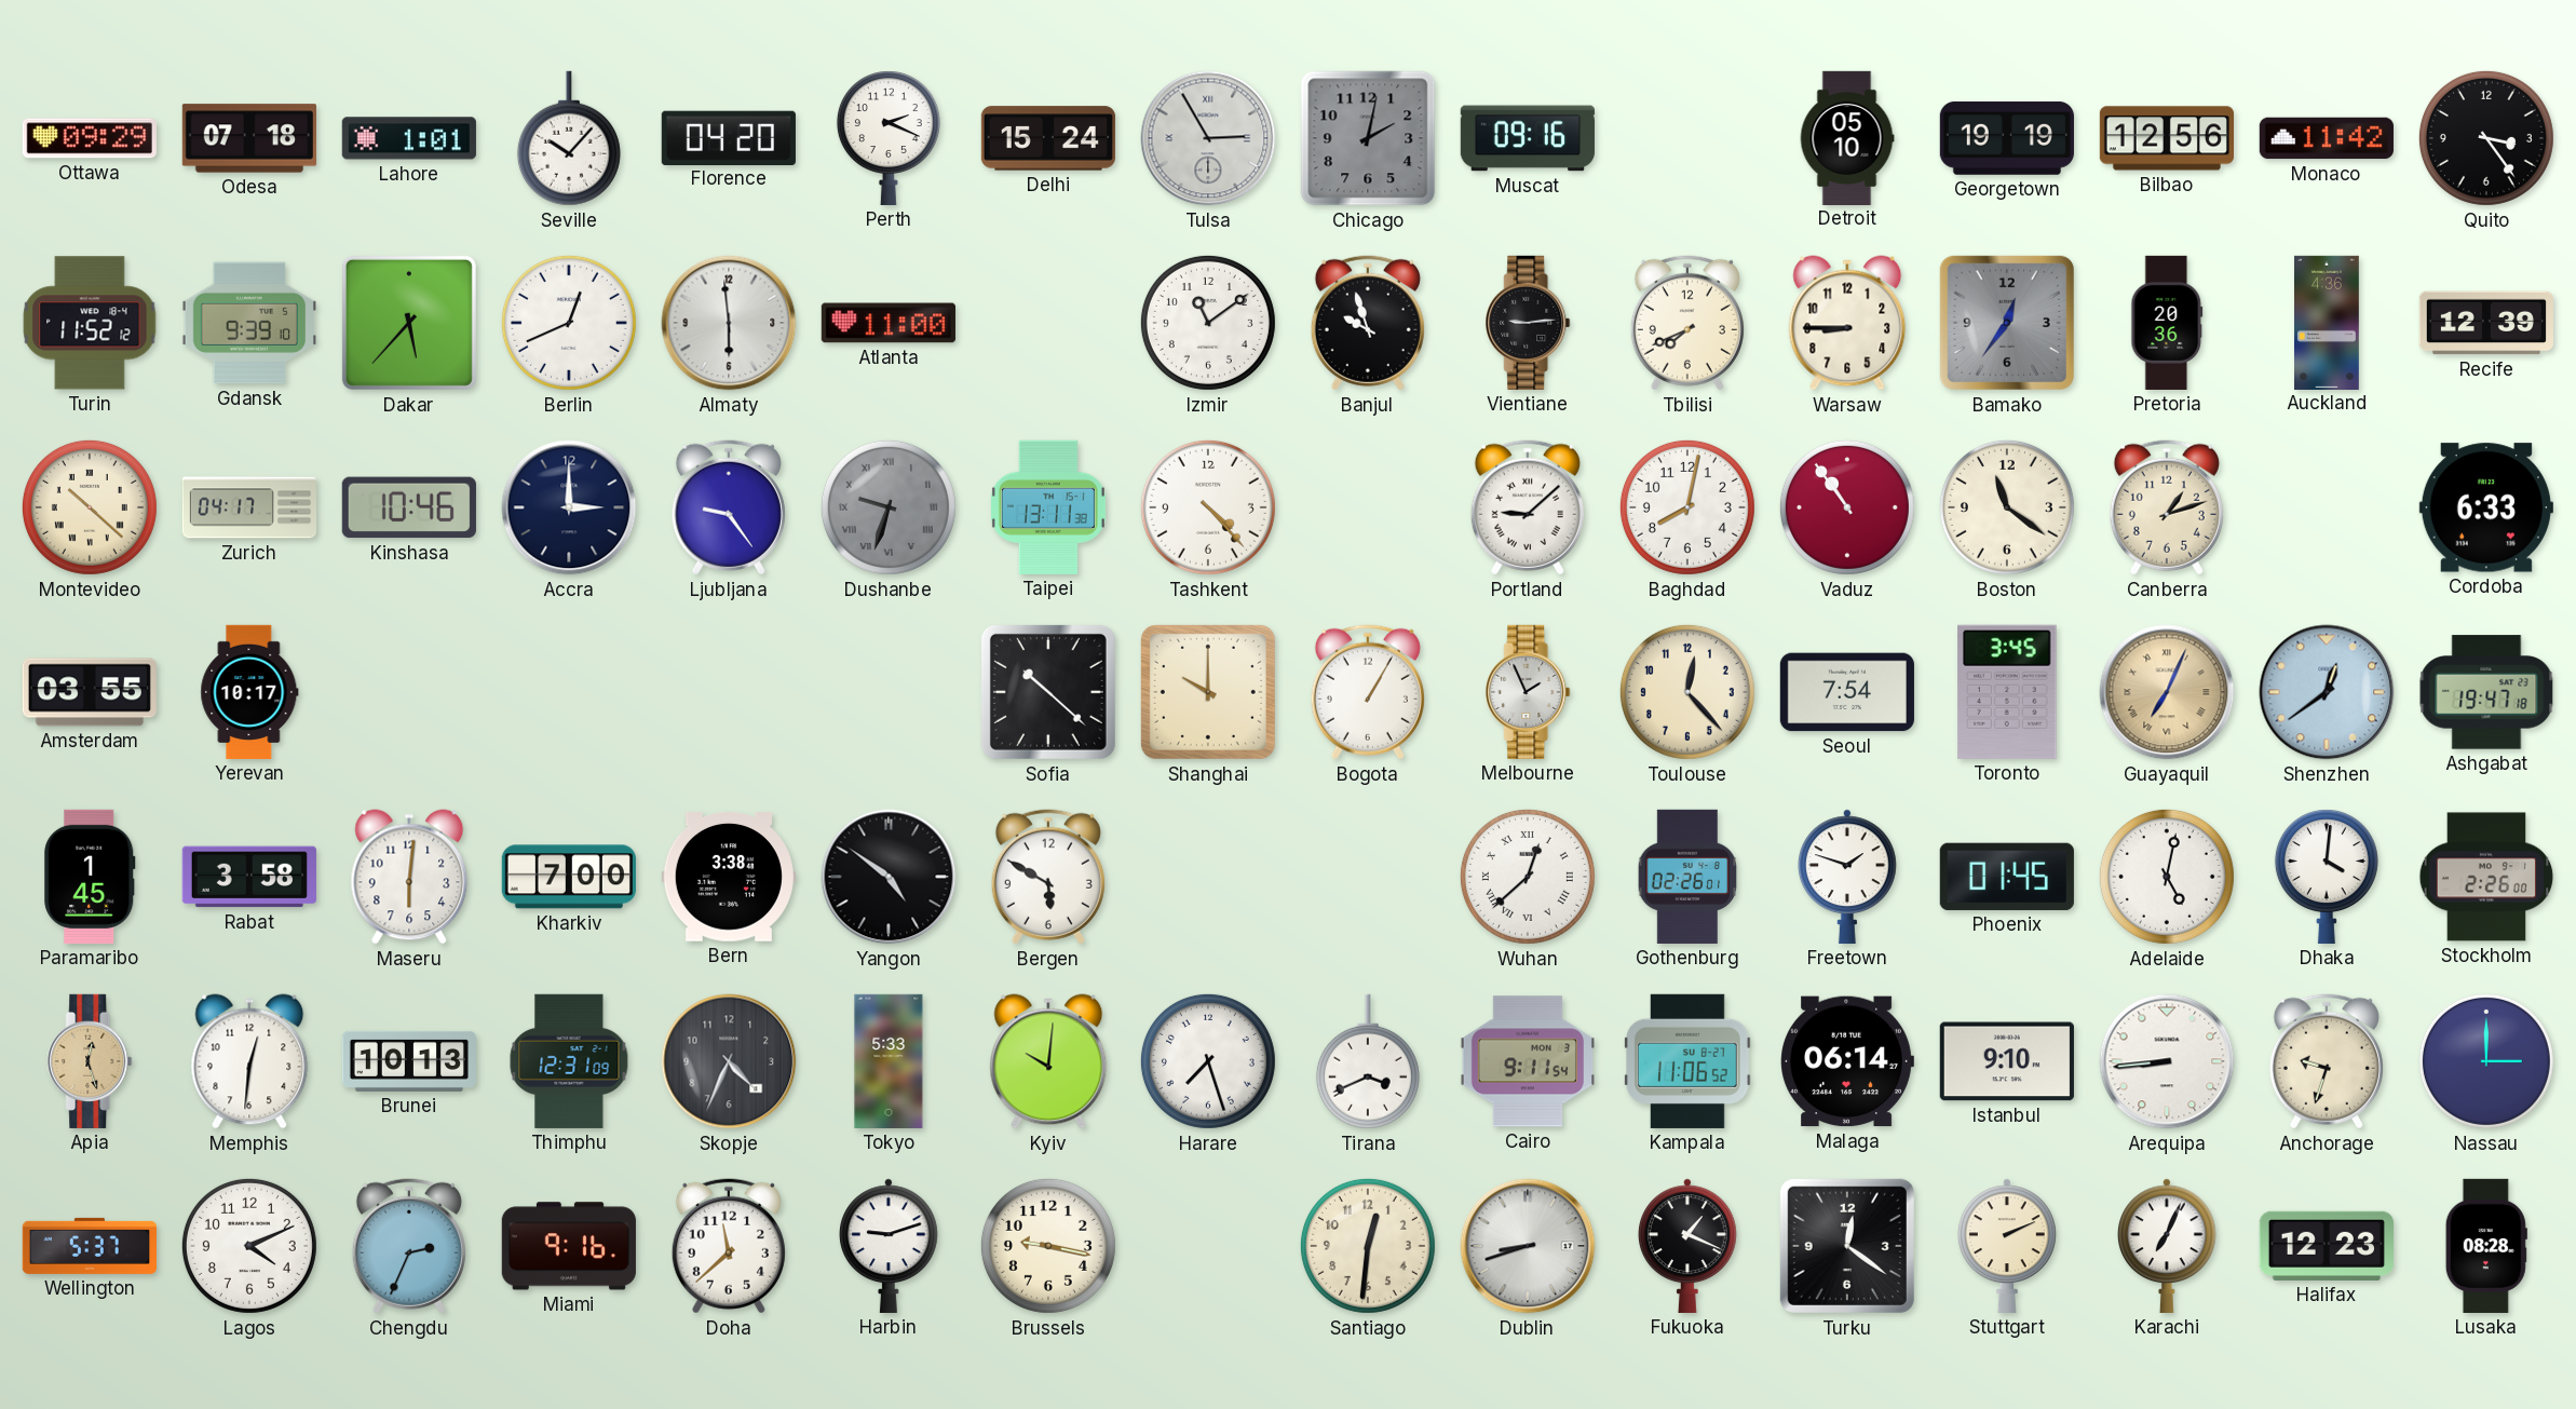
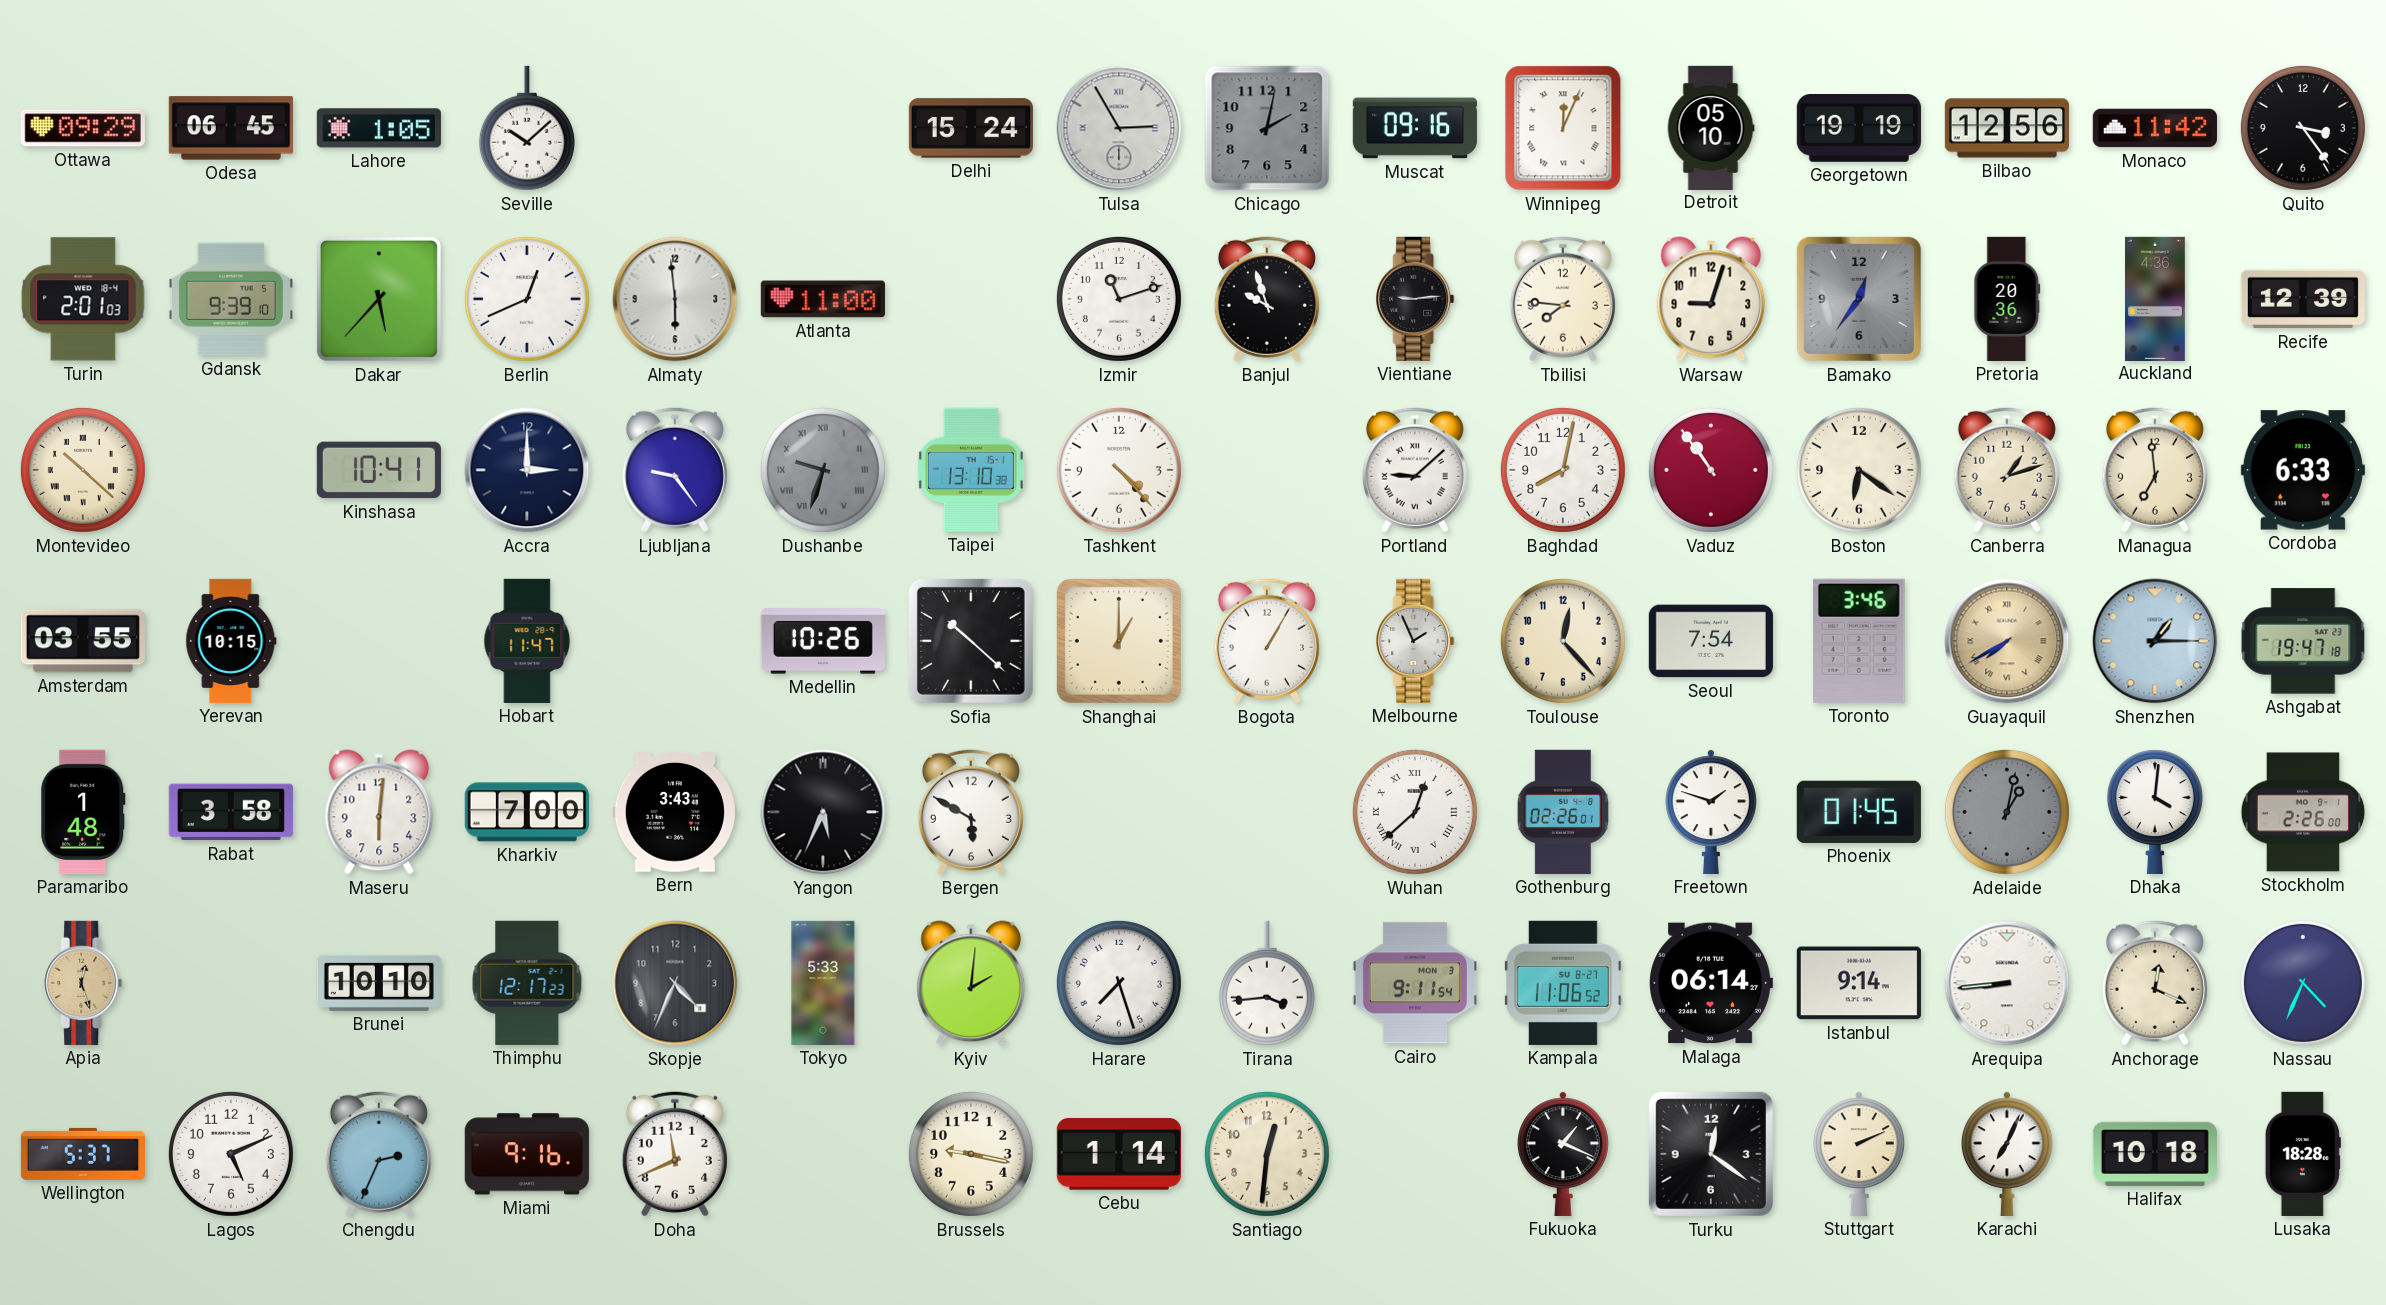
Odesa: 07:18 -> 06:45
Lahore: 1:01 -> 1:05
Seville: 10:07 -> 10:08
Florence: 04:20 -> none
Perth: 2:19 -> none
Winnipeg: none -> 12:04
Turin: 11:52 -> 2:01
Izmir: 11:09 -> 11:12
Tbilisi: 7:41 -> 7:46
Warsaw: 8:45 -> 9:03
Zurich: 04:17 -> none
Kinshasa: 10:46 -> 10:41
Taipei: 13:11 -> 13:10
Boston: 11:21 -> 6:21
Managua: none -> 6:59
Yerevan: 10:17 -> 10:15
Hobart: none -> 11:47
Medellin: none -> 10:26
Shanghai: 10:00 -> 1:00
Toronto: 3:45 -> 3:46
Guayaquil: 7:04 -> 7:40
Shenzhen: 12:39 -> 1:15
Paramaribo: 1:45 -> 1:48
Bern: 3:38 -> 3:43
Yangon: 4:51 -> 5:34
Adelaide: 5:02 -> 1:02
Adelaide dial: white -> grey
Memphis: 12:31 -> none
Brunei: 10:13 -> 10:10
Thimphu: 12:31 -> 12:17
Kyiv: 10:01 -> 2:01
Tirana: 3:41 -> 3:44
Istanbul: 9:10 -> 9:14
Anchorage: 9:33 -> 12:19
Nassau: 3:00 -> 4:34
Lagos: 4:11 -> 5:11
Doha: 11:38 -> 11:41
Harbin: 9:12 -> none
Cebu: none -> 1:14
Dublin: 8:42 -> none
Halifax: 12:23 -> 10:18
Lusaka: 08:28 -> 18:28
